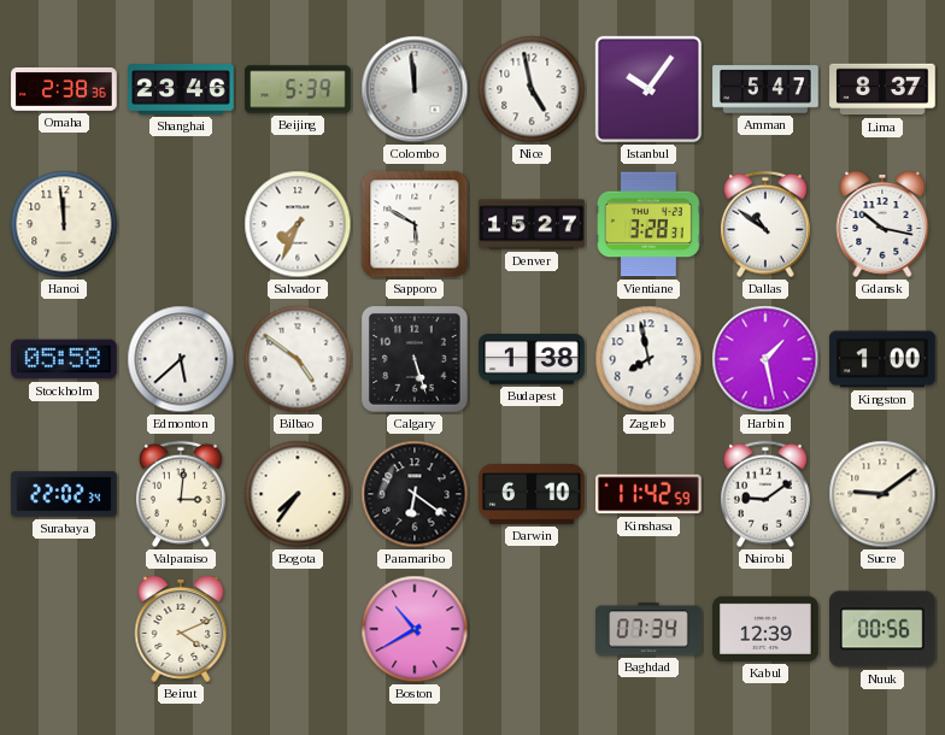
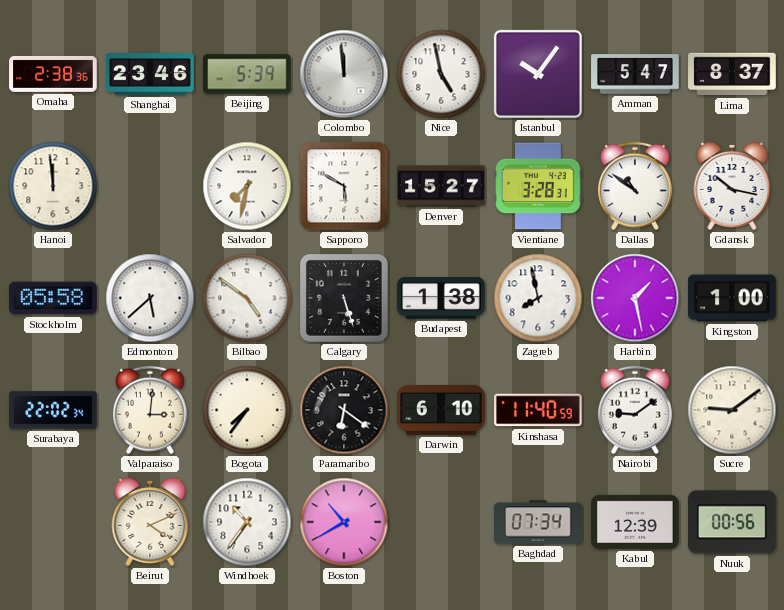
Salvador: 7:34 -> 7:32
Kinshasa: 11:42 -> 11:40
Windhoek: none -> 10:36
